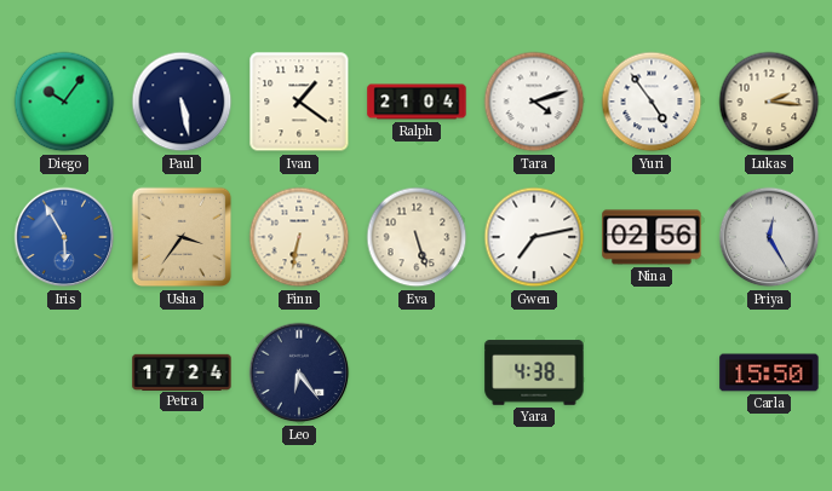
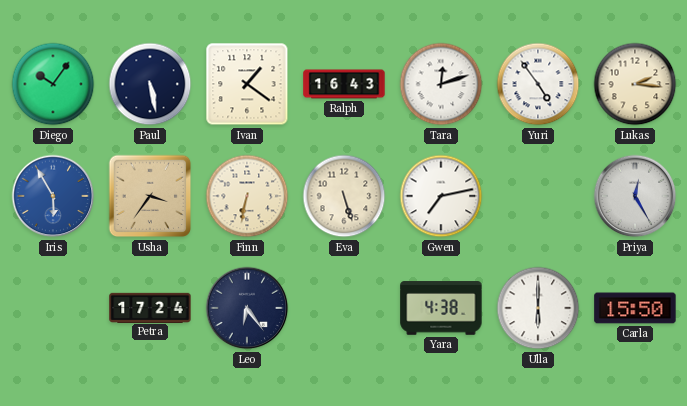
Ralph: 21:04 -> 16:43
Tara: 4:12 -> 12:12
Nina: 02:56 -> none
Ulla: none -> 6:00
